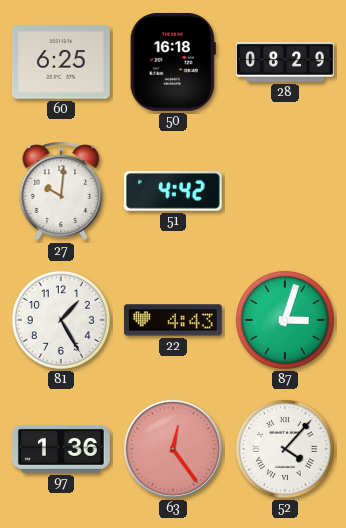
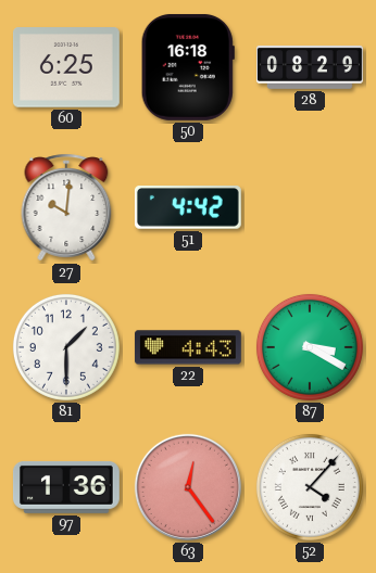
81: 1:25 -> 1:30
87: 3:03 -> 3:20
